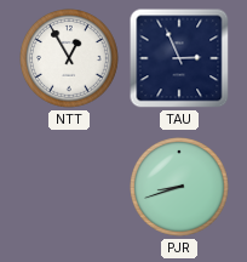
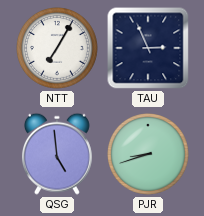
NTT: 12:55 -> 7:05
QSG: none -> 4:59
